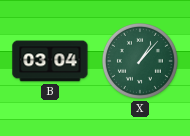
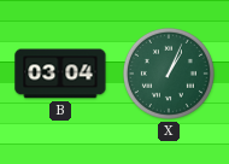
X: 1:07 -> 1:04
